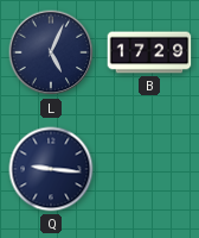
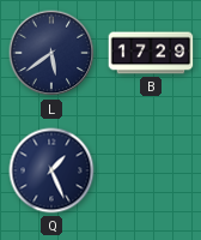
L: 5:04 -> 5:39
Q: 9:16 -> 1:26
